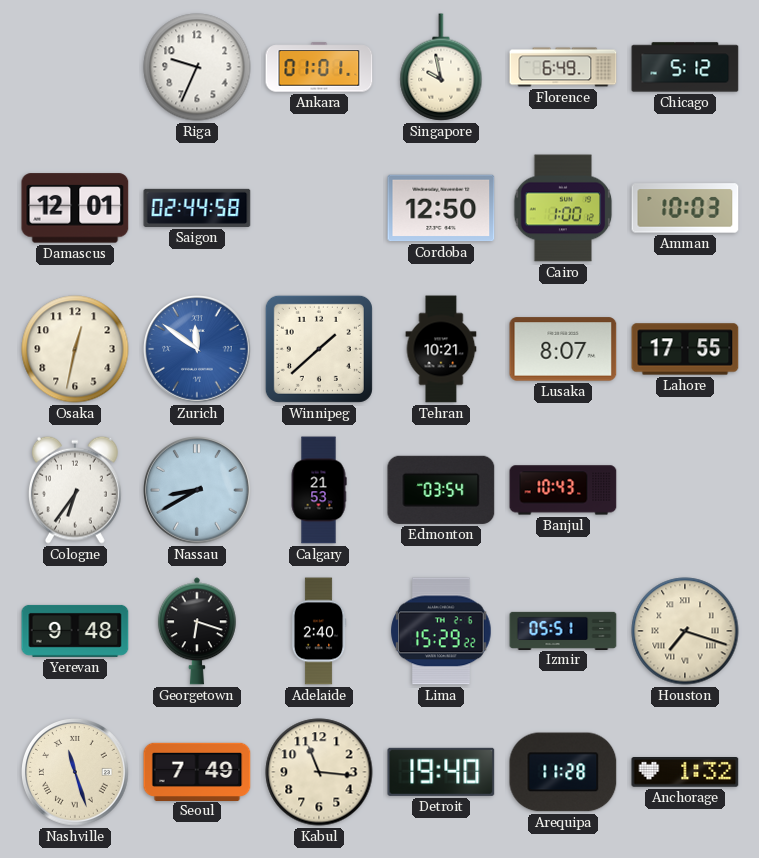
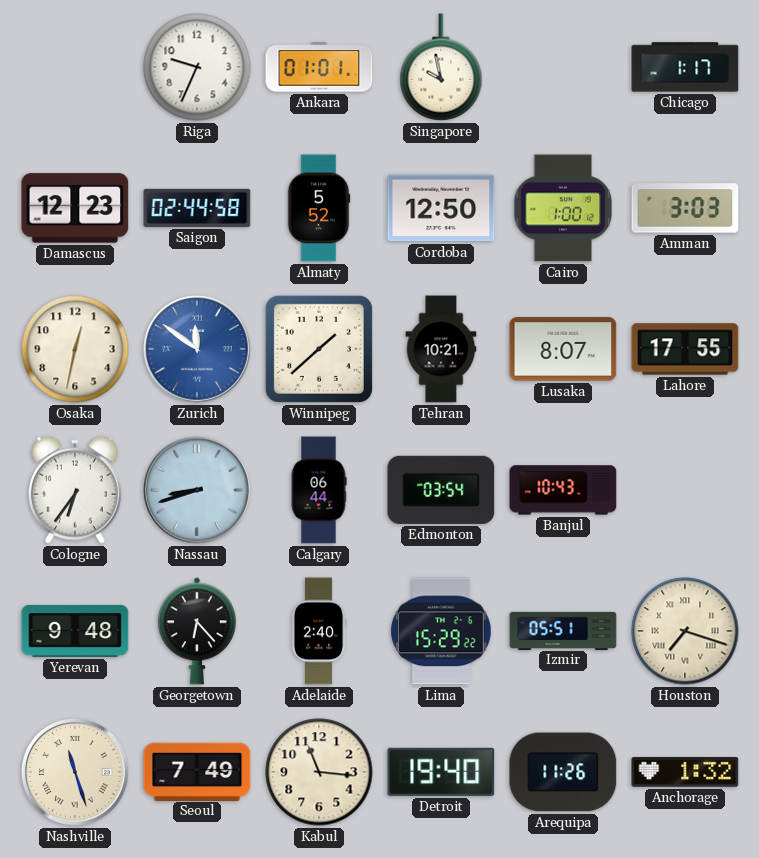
Florence: 6:49 -> none
Chicago: 5:12 -> 1:17
Damascus: 12:01 -> 12:23
Almaty: none -> 5:52
Amman: 10:03 -> 3:03
Nassau: 8:40 -> 8:42
Calgary: 21:53 -> 06:44
Georgetown: 6:18 -> 6:23
Arequipa: 11:28 -> 11:26
